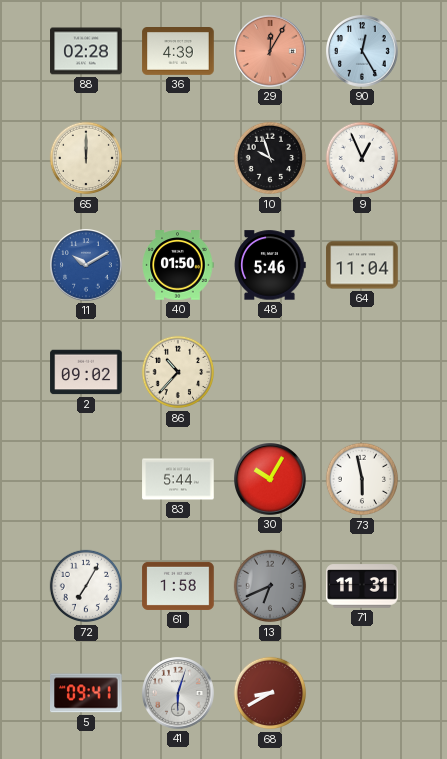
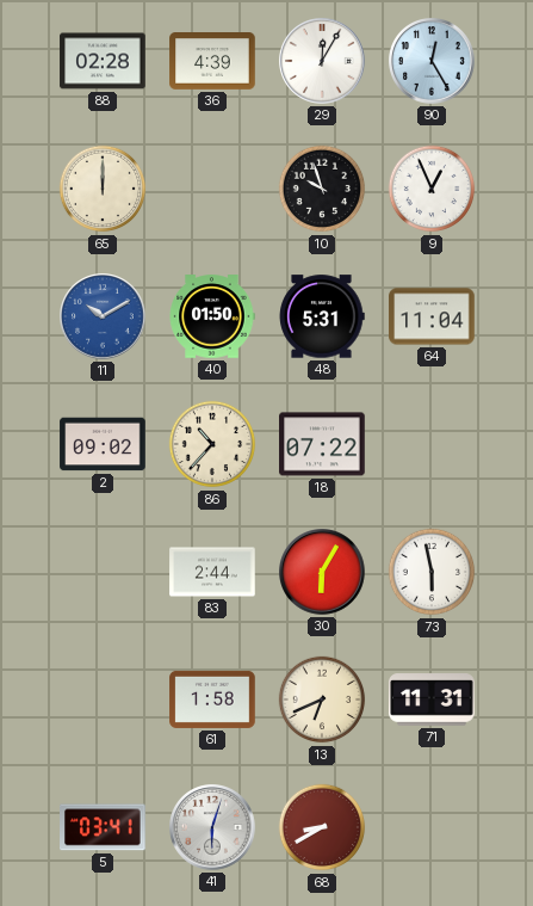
29 dial: salmon -> white
48: 5:46 -> 5:31
18: none -> 07:22
83: 5:44 -> 2:44
30: 10:05 -> 6:05
72: 7:05 -> none
13 dial: grey -> cream
5: 09:41 -> 03:41
